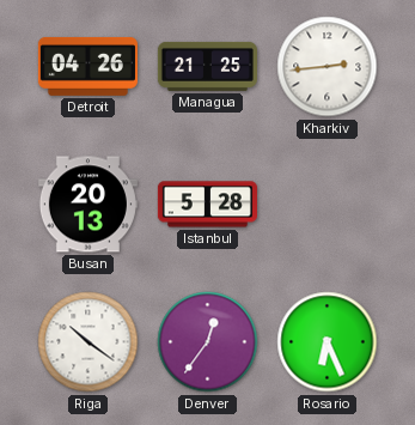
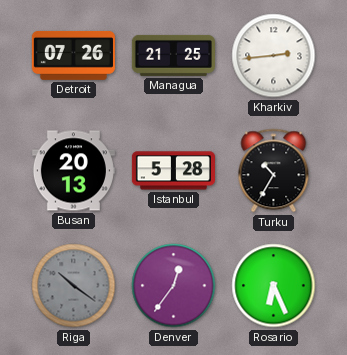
Detroit: 04:26 -> 07:26
Turku: none -> 10:35
Riga dial: white -> grey
